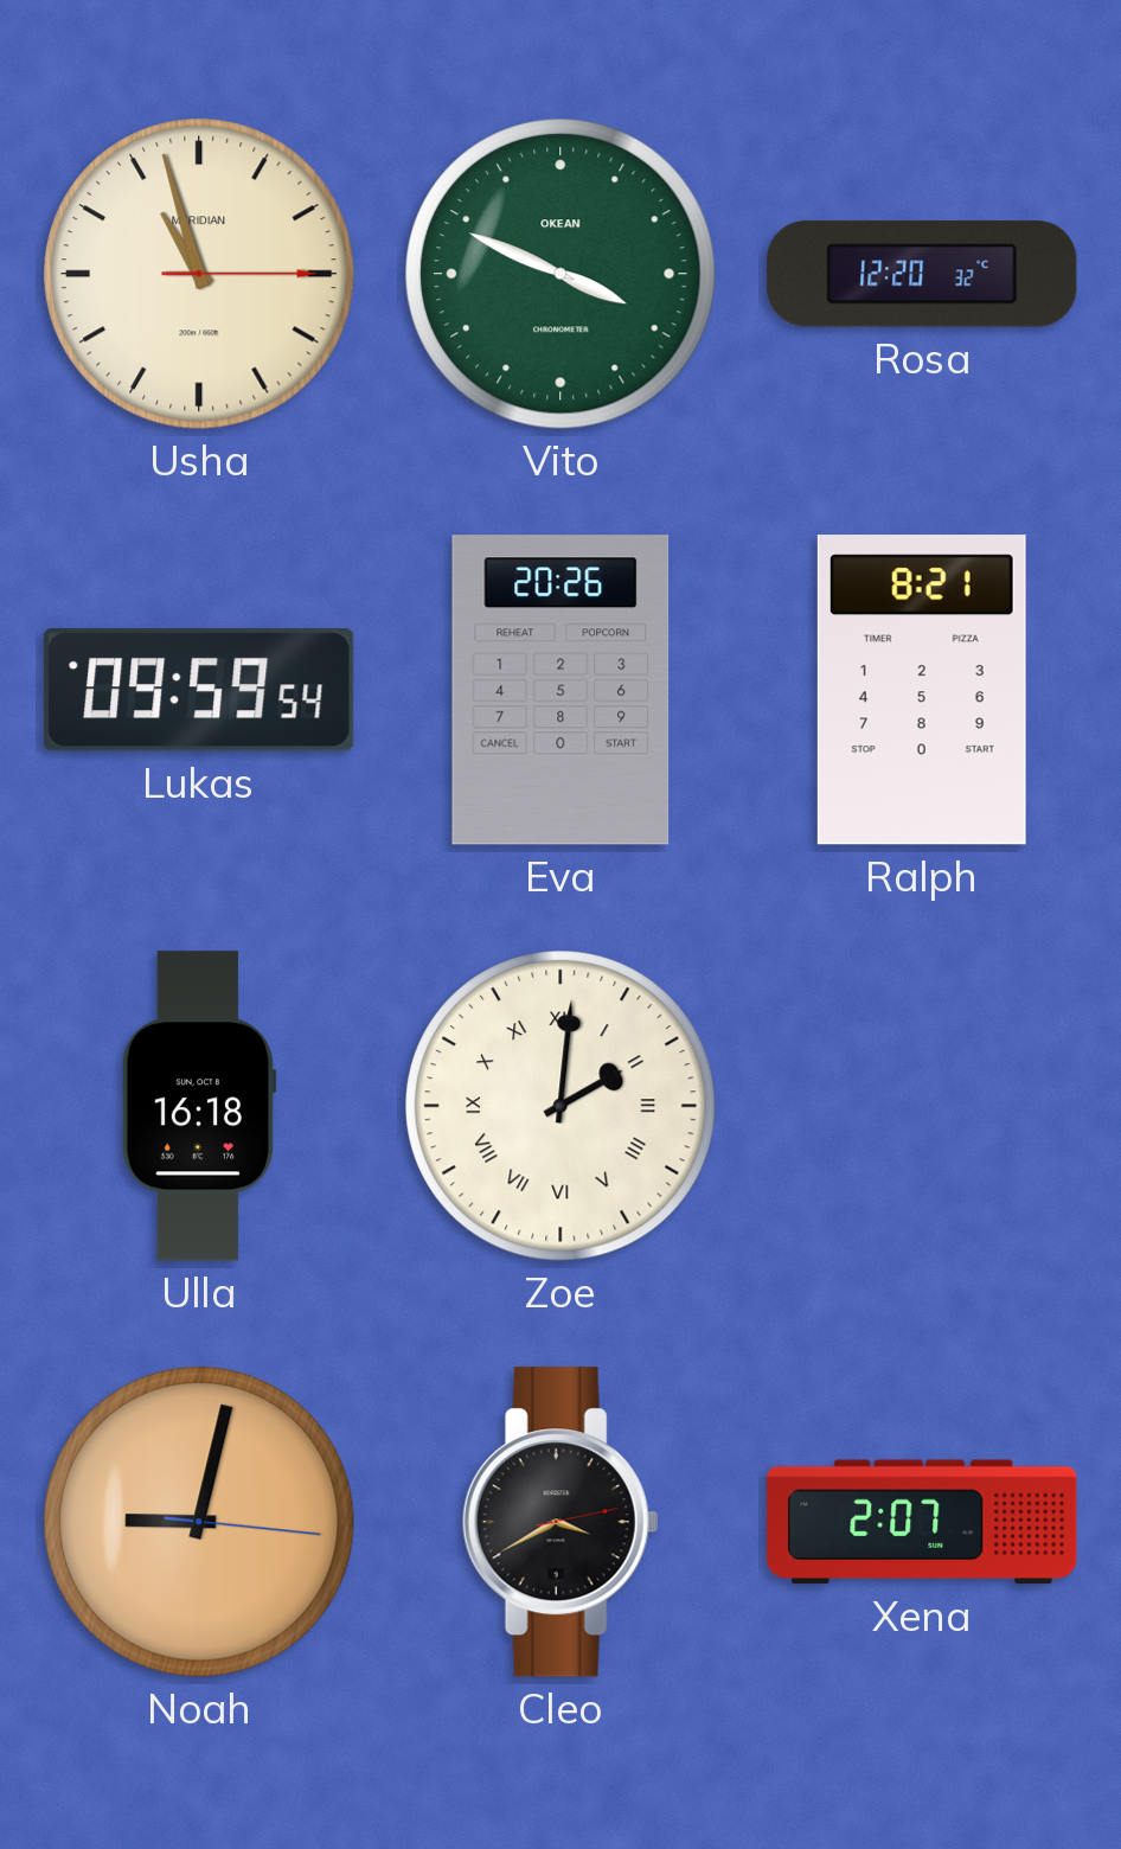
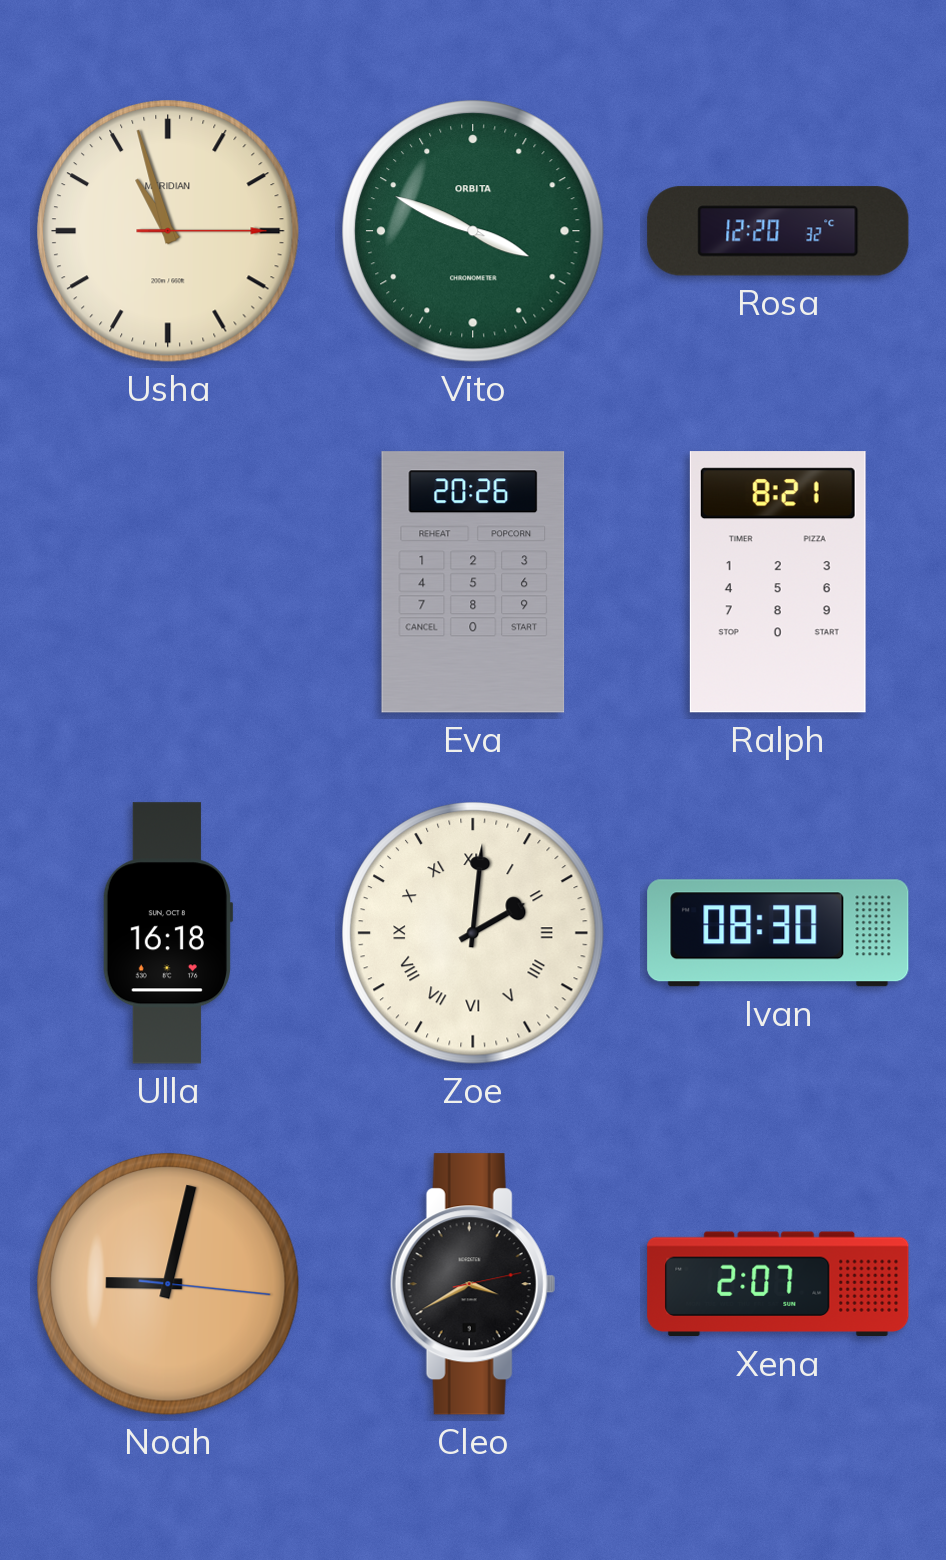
Vito brand: OKEAN -> ORBITA
Lukas: 09:59 -> none
Ivan: none -> 08:30
